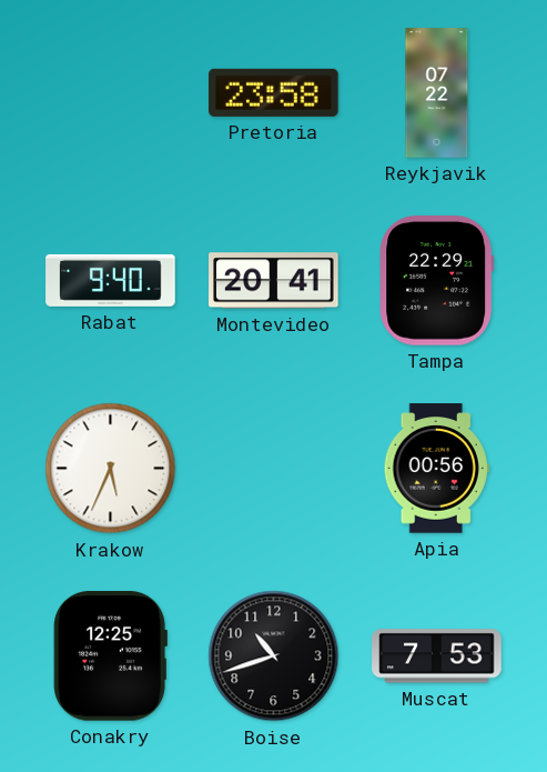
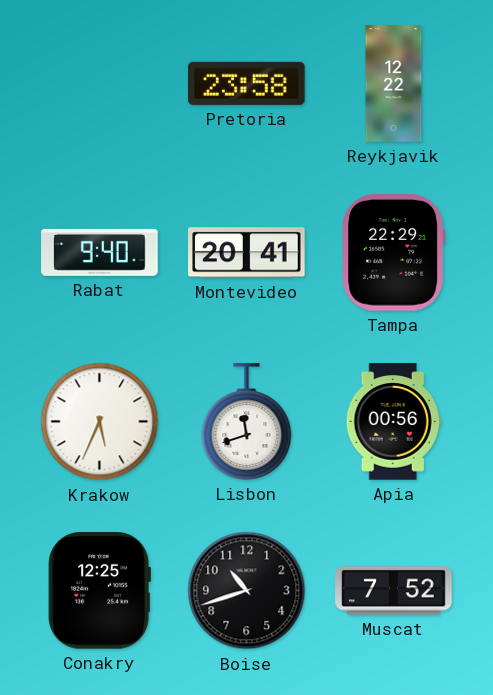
Reykjavik: 07:22 -> 12:22
Lisbon: none -> 11:42
Muscat: 7:53 -> 7:52
